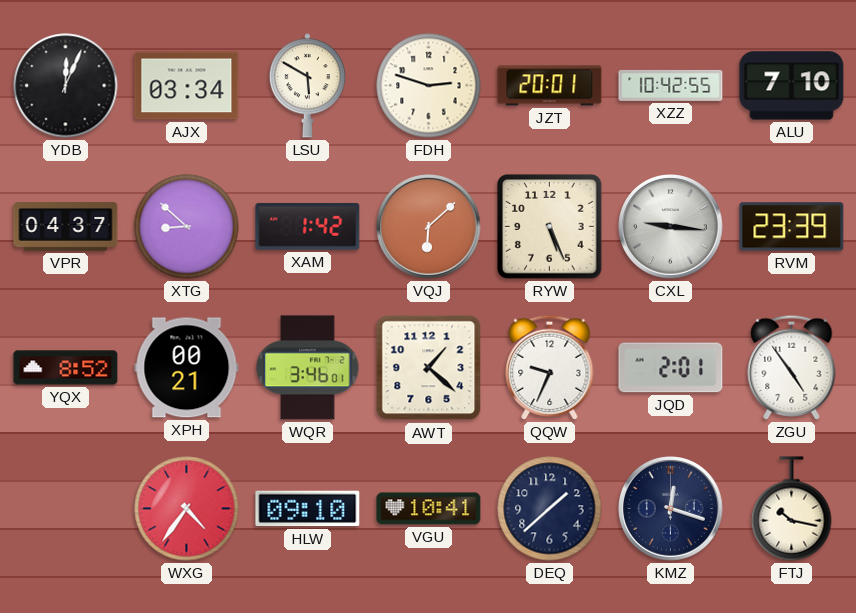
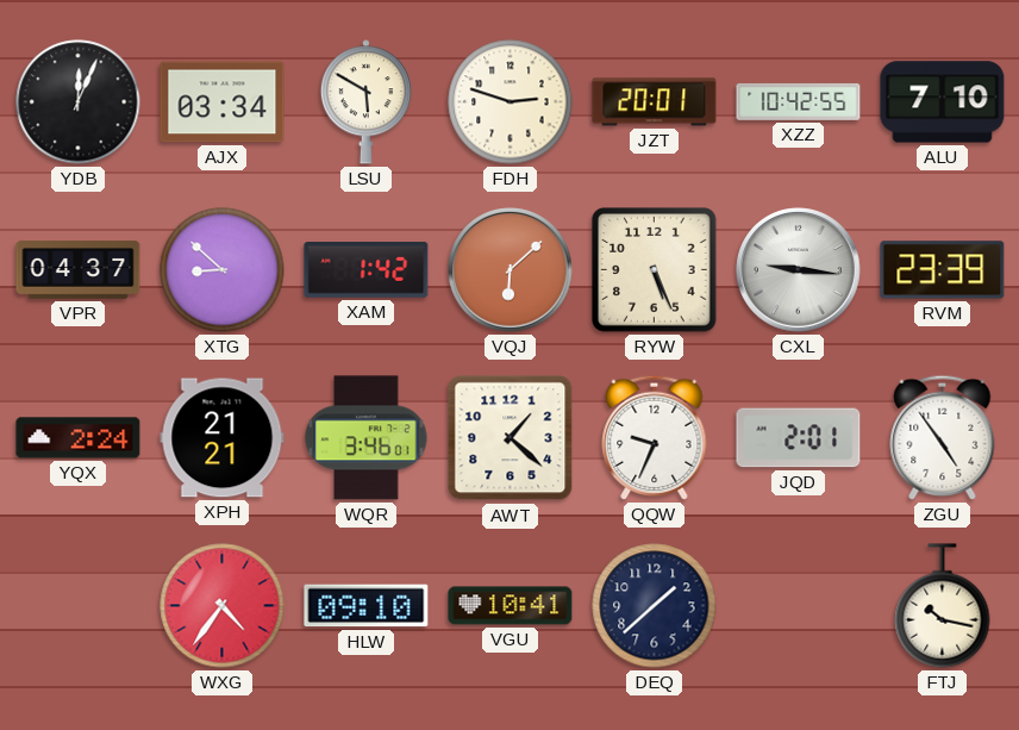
YQX: 8:52 -> 2:24
XPH: 00:21 -> 21:21
KMZ: 12:18 -> none
